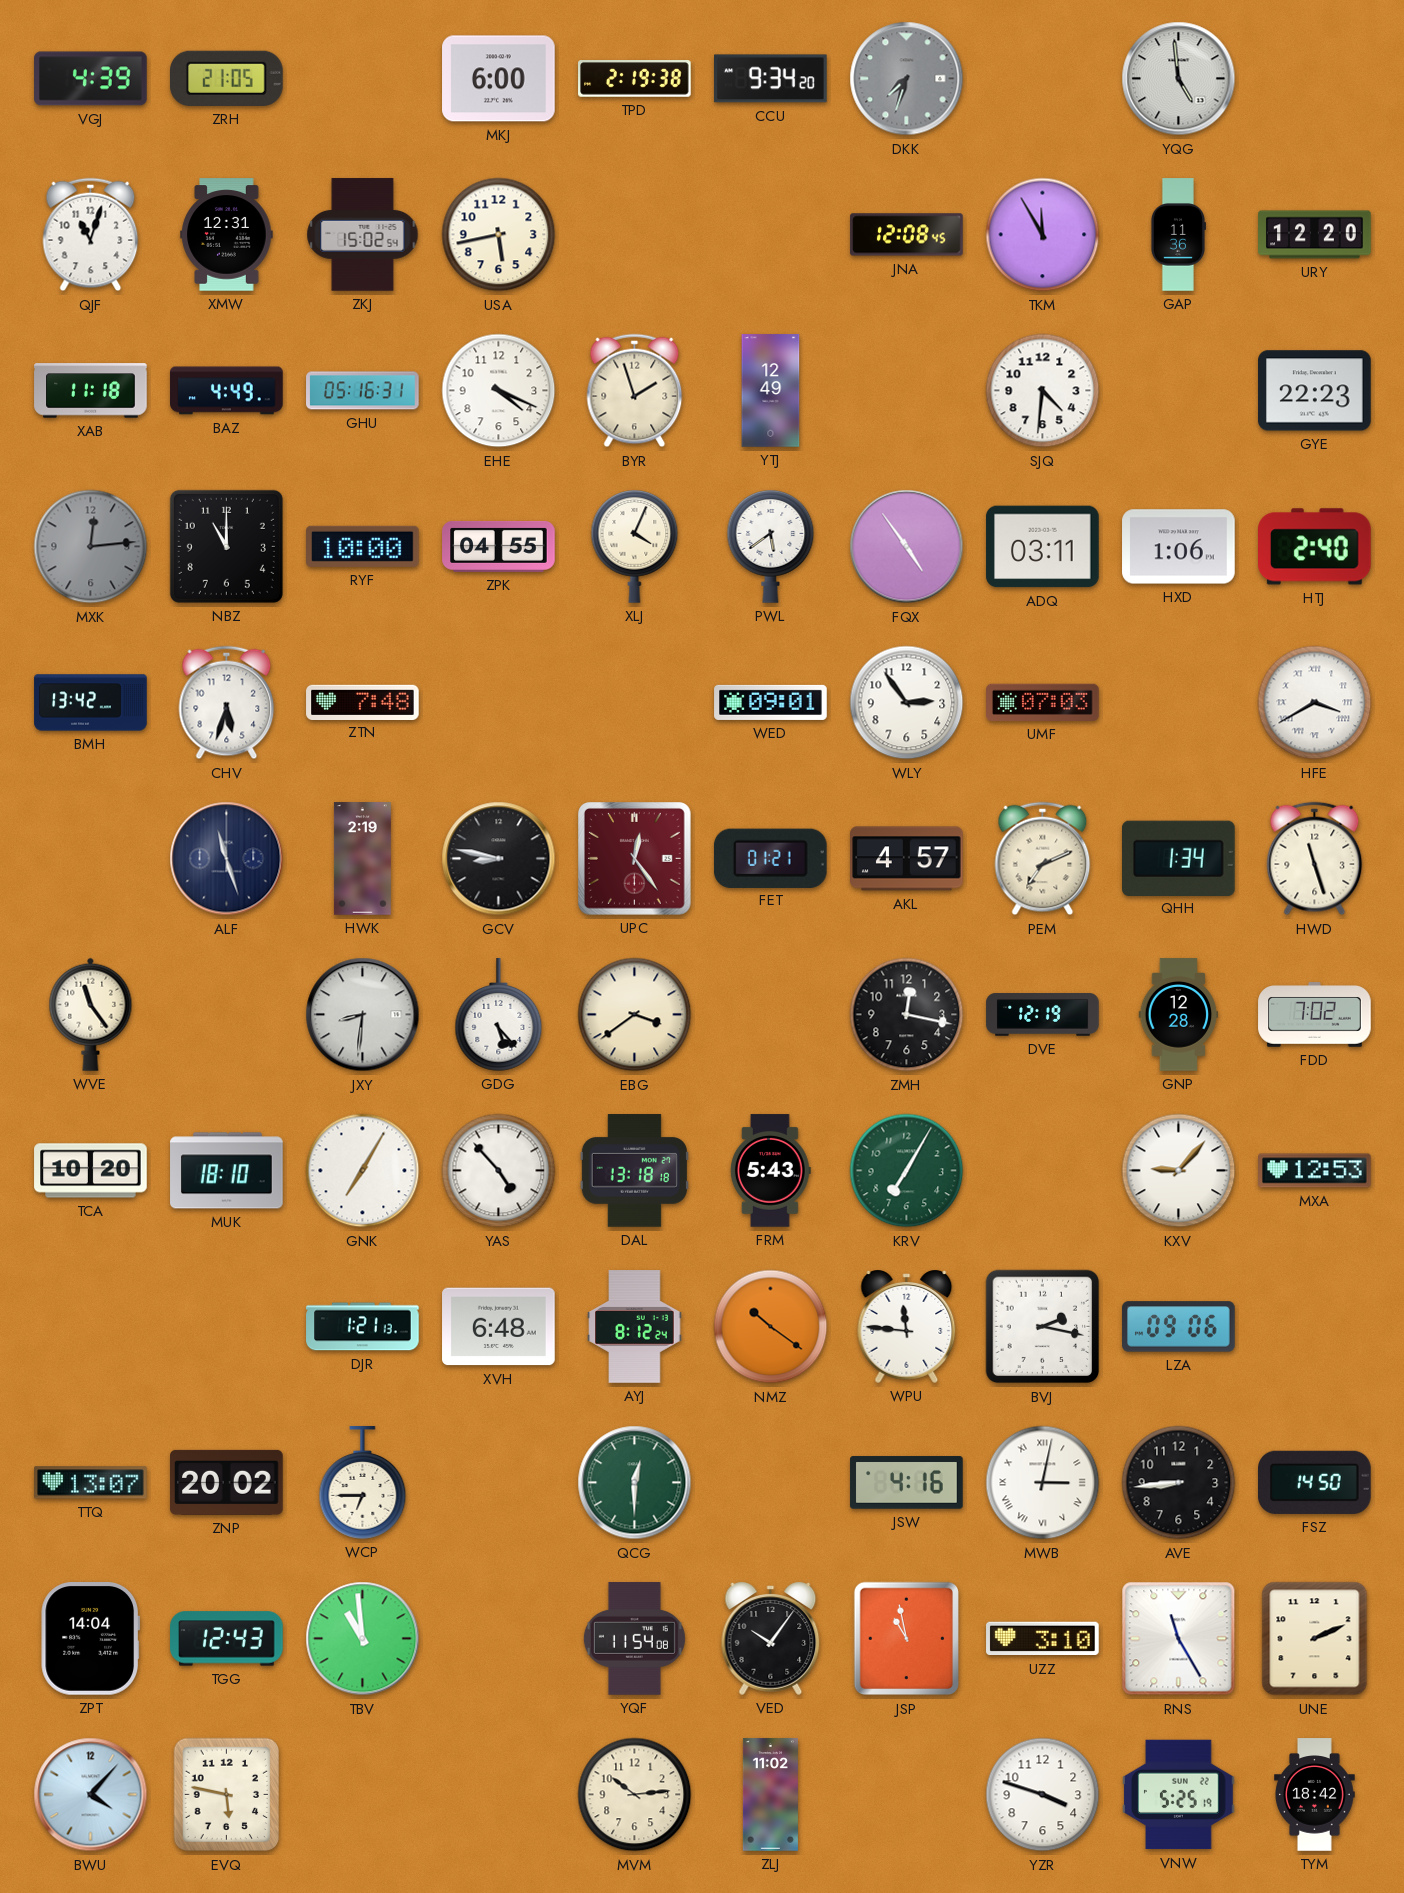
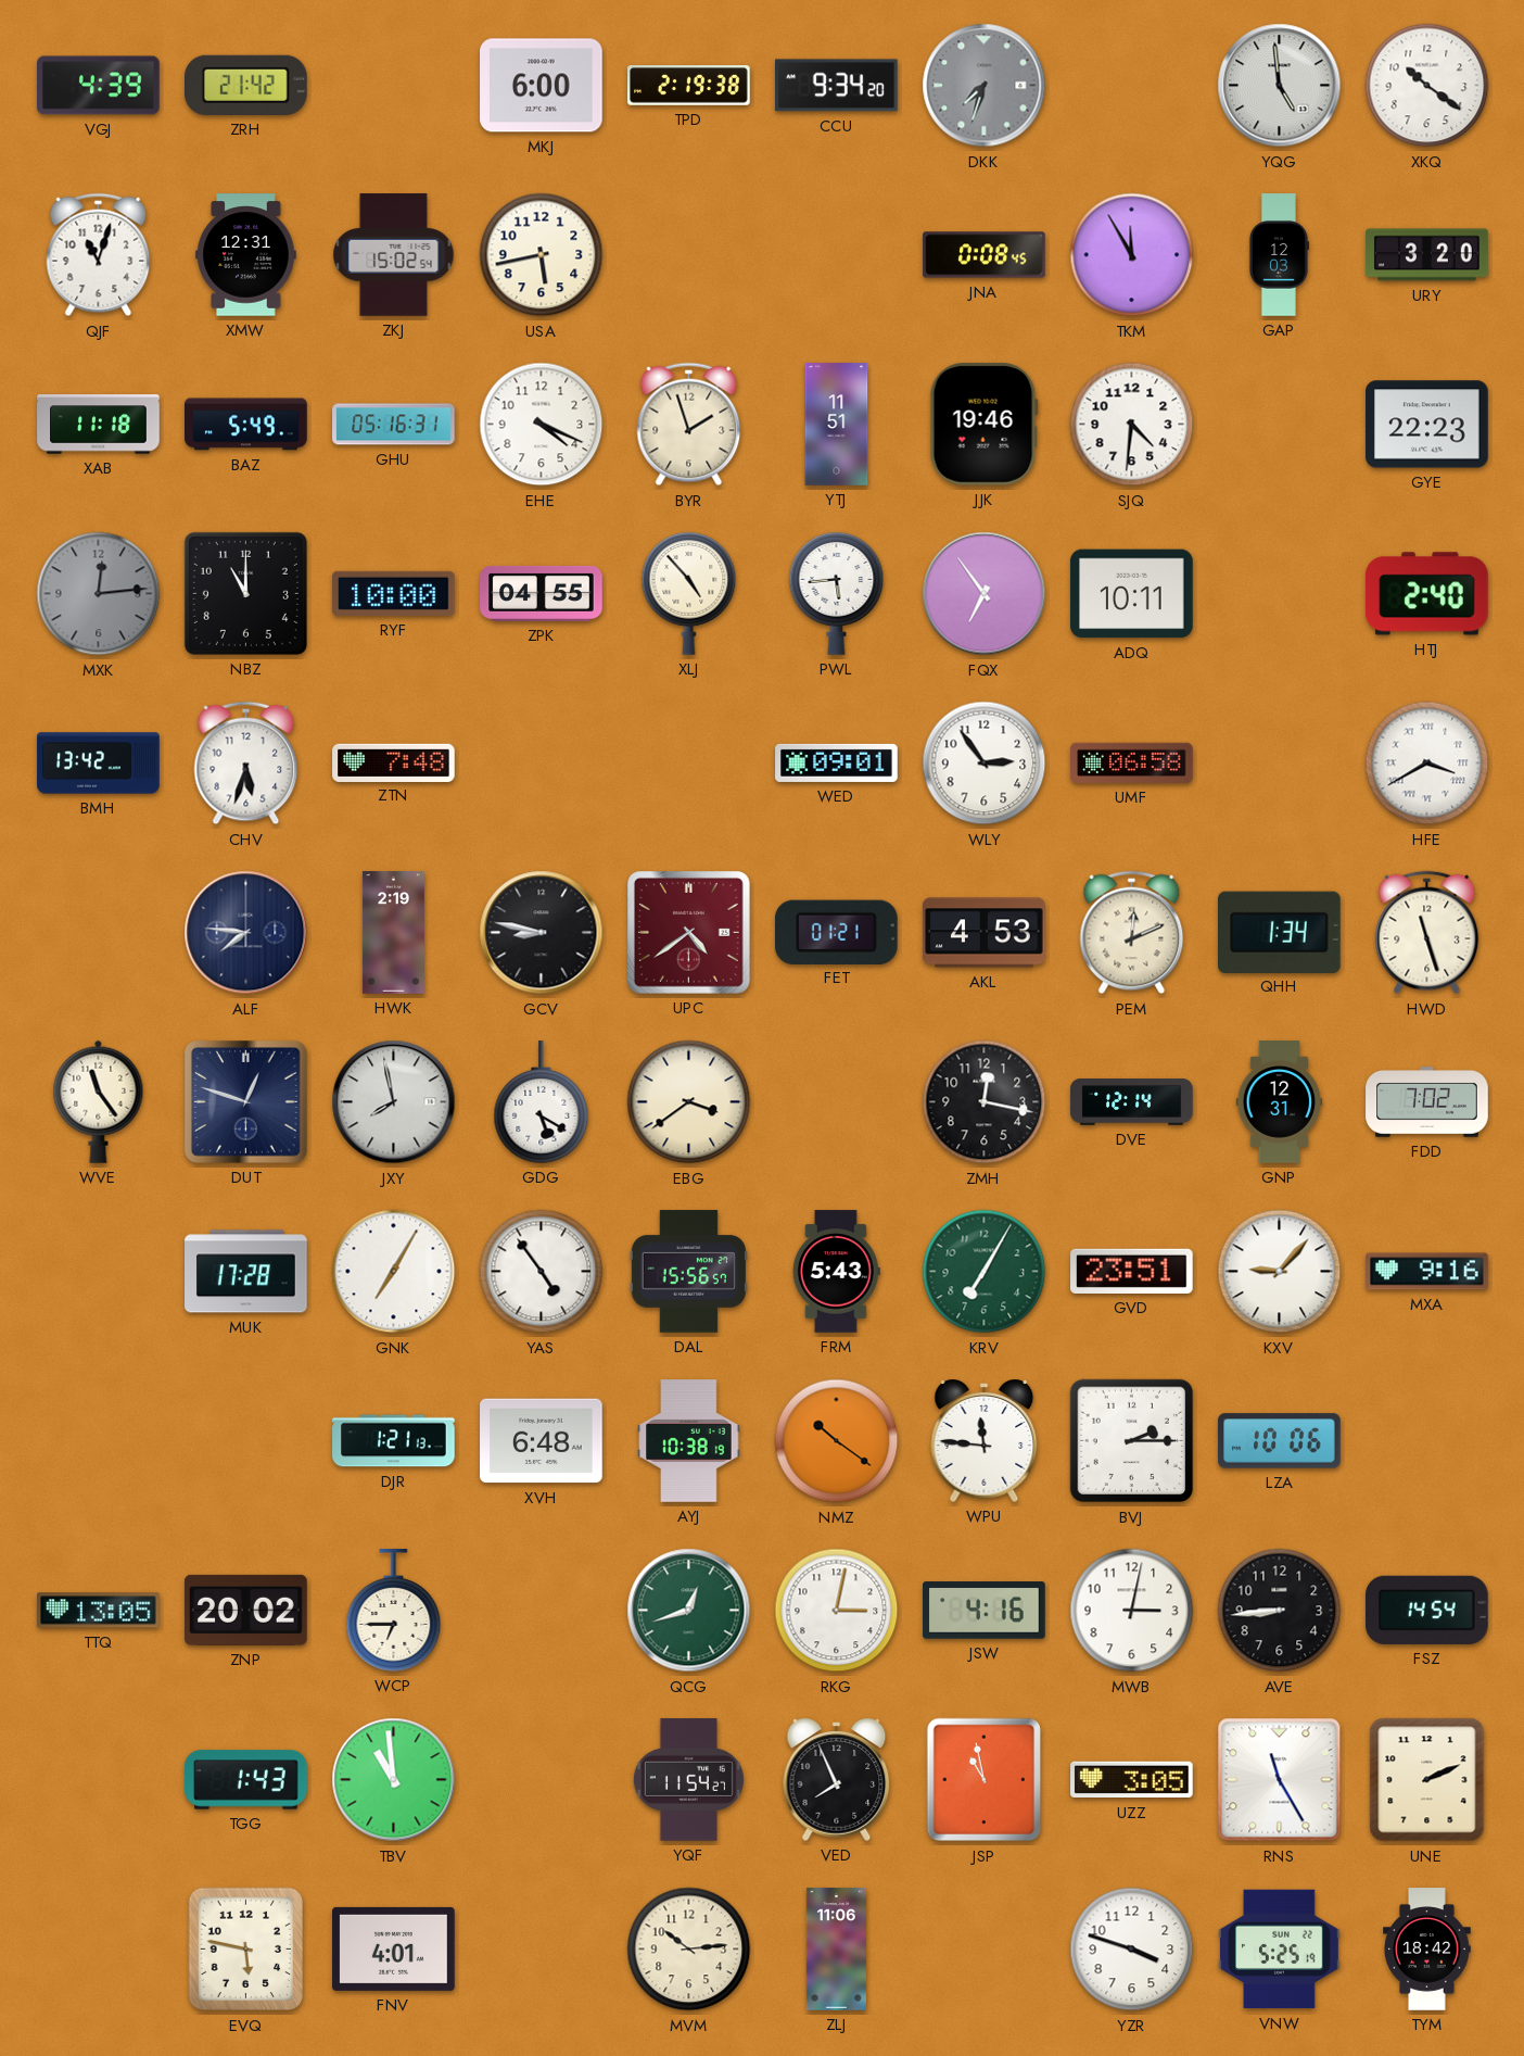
ZRH: 21:05 -> 21:42
XKQ: none -> 10:21
JNA: 12:08 -> 0:08
GAP: 11:36 -> 12:03
URY: 12:20 -> 3:20
BAZ: 4:49 -> 5:49
YTJ: 12:49 -> 11:51
JJK: none -> 19:46
XLJ: 4:04 -> 4:53
PWL: 5:39 -> 5:44
FQX: 4:54 -> 6:54
ADQ: 03:11 -> 10:11
HXD: 1:06 -> none
UMF: 07:03 -> 06:58
ALF: 11:27 -> 7:46
UPC: 12:24 -> 4:39
AKL: 4:57 -> 4:53
PEM: 7:11 -> 12:11
DUT: none -> 12:48
JXY: 8:31 -> 7:58
GDG: 5:23 -> 5:20
DVE: 12:19 -> 12:14
GNP: 12:28 -> 12:31
TCA: 10:20 -> none
MUK: 18:10 -> 17:28
YAS: 4:53 -> 4:54
DAL: 13:18 -> 15:56
GVD: none -> 23:51
MXA: 12:53 -> 9:16
AYJ: 8:12 -> 10:38
BVJ: 2:17 -> 2:15
LZA: 09:06 -> 10:06
TTQ: 13:07 -> 13:05
QCG: 12:30 -> 12:42
RKG: none -> 3:02
MWB numerals: Roman -> Arabic
FSZ: 14:50 -> 14:54
ZPT: 14:04 -> none
TGG: 12:43 -> 1:43
YQF: 11:54:08 -> 11:54:27
VED: 10:06 -> 7:56
UZZ: 3:10 -> 3:05
BWU: 4:07 -> none
FNV: none -> 4:01
ZLJ: 11:02 -> 11:06
